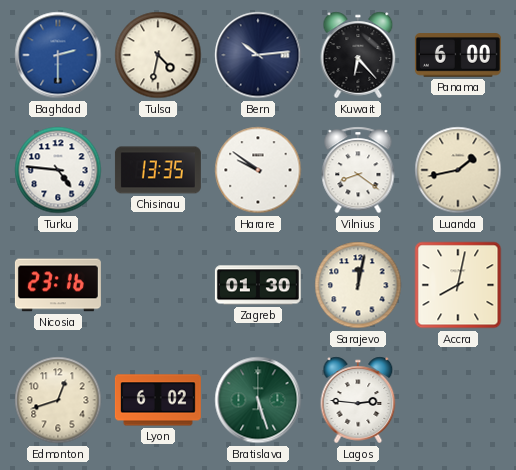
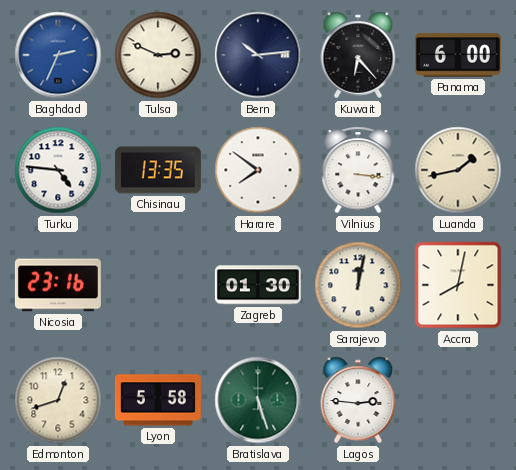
Baghdad: 2:30 -> 2:34
Tulsa: 4:32 -> 2:49
Harare: 9:51 -> 7:51
Vilnius: 8:21 -> 3:16
Lyon: 6:02 -> 5:58
